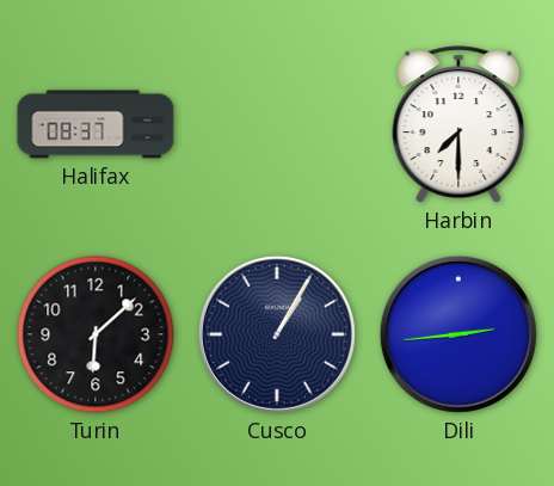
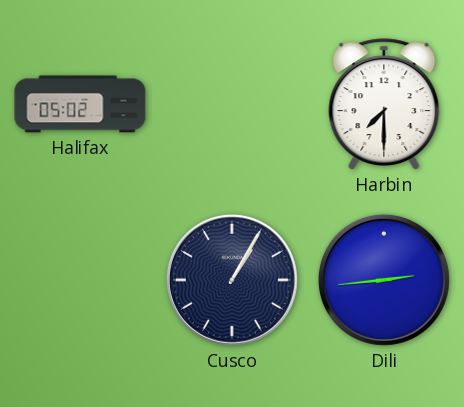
Halifax: 08:37 -> 05:02
Turin: 6:08 -> none
